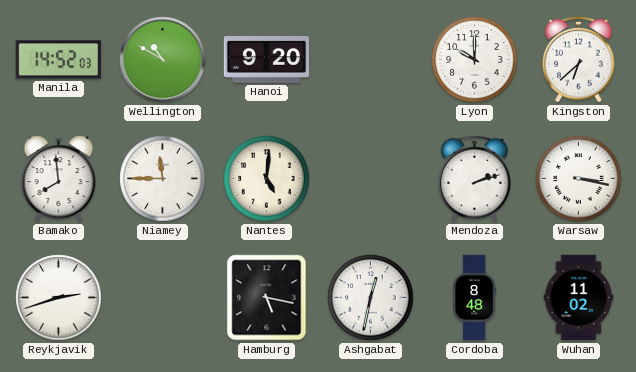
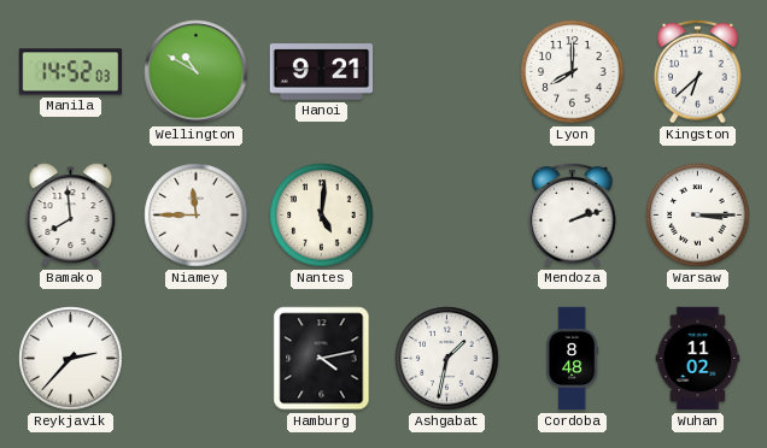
Hanoi: 9:20 -> 9:21
Lyon: 10:00 -> 8:00
Warsaw: 3:17 -> 3:15
Reykjavik: 2:42 -> 2:37
Hamburg: 5:17 -> 4:13
Ashgabat: 12:32 -> 1:32
